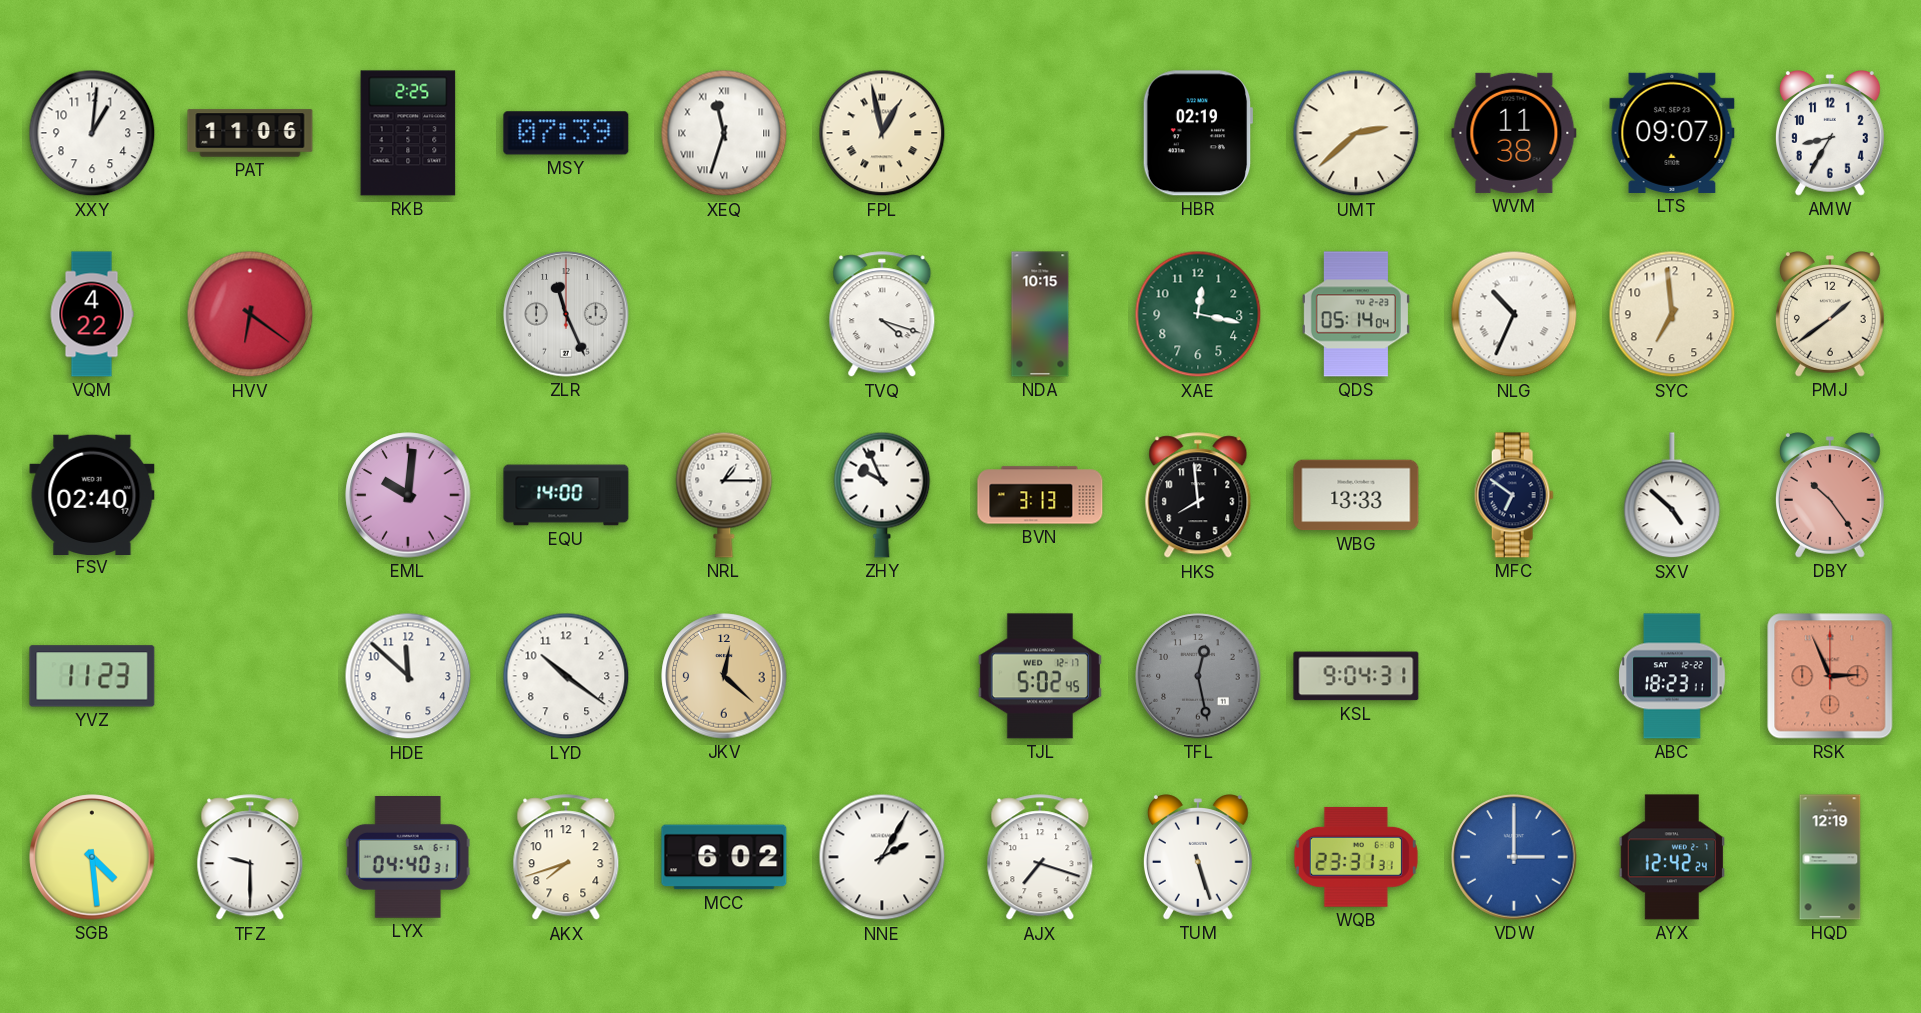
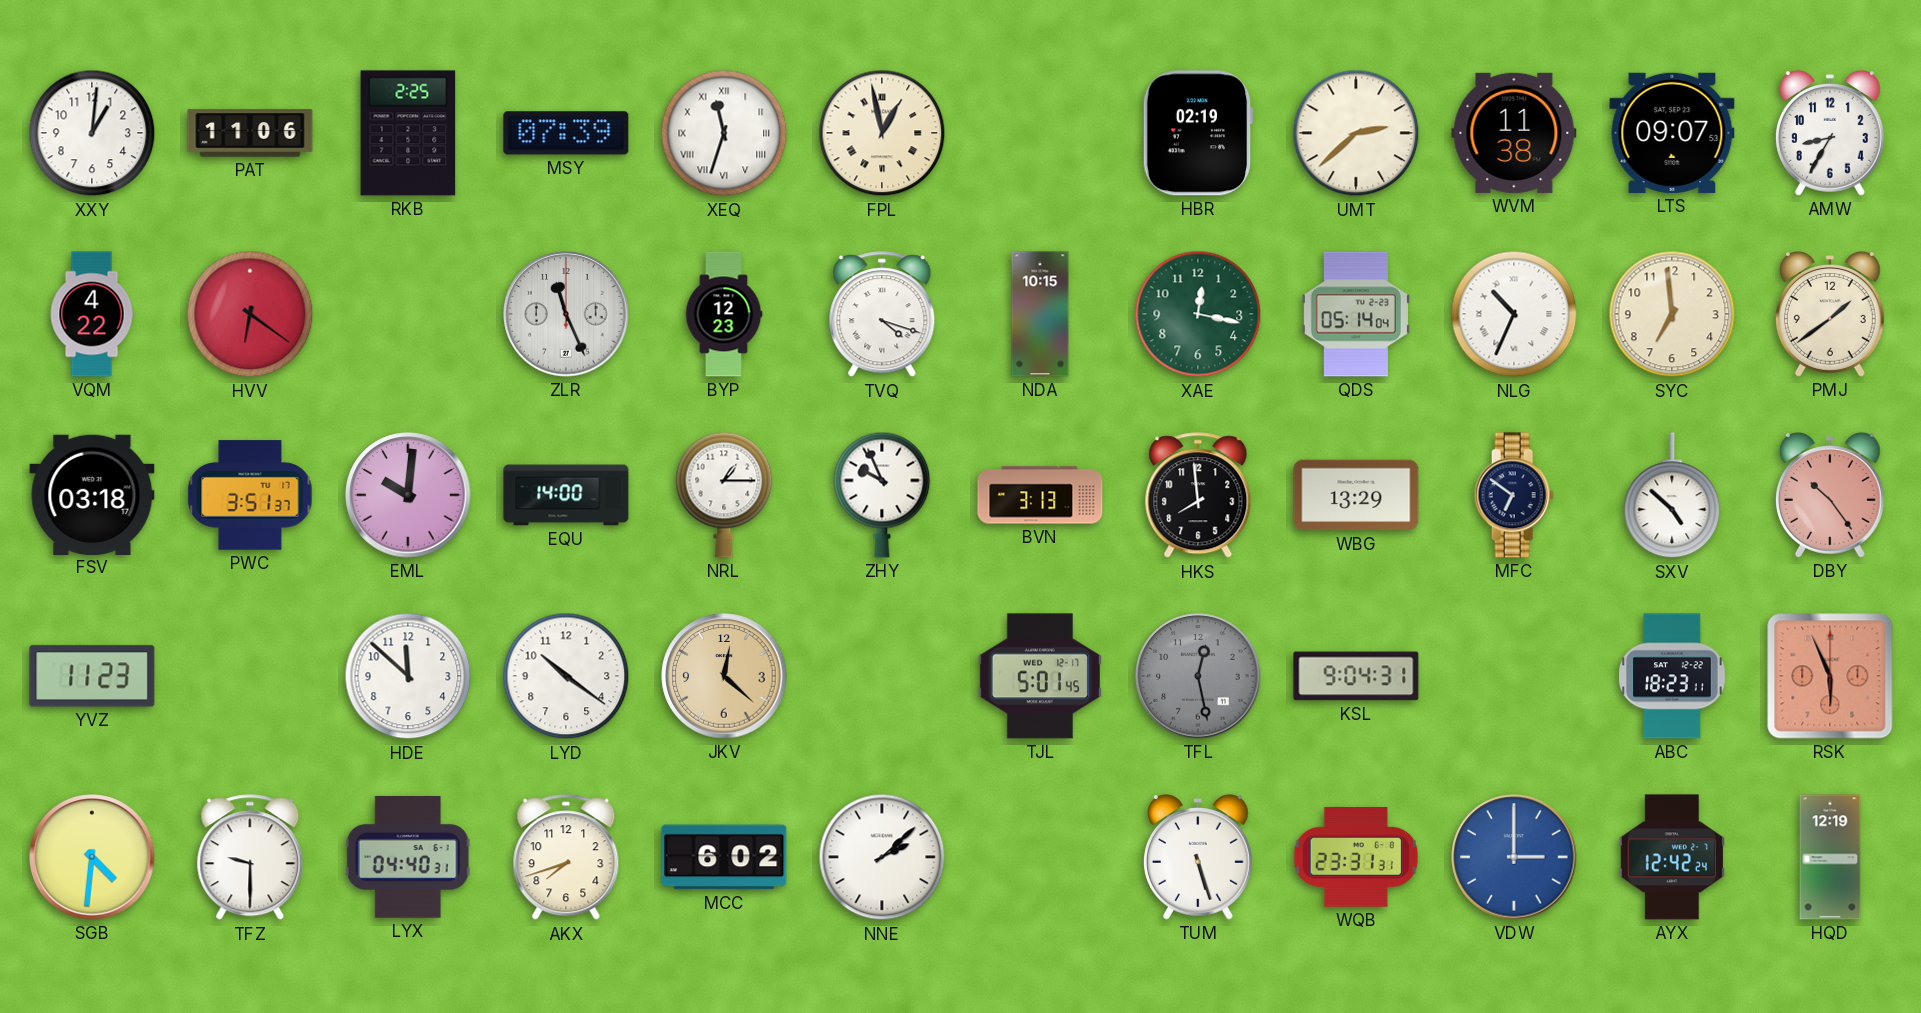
BYP: none -> 12:23
FSV: 02:40 -> 03:18
PWC: none -> 3:51
WBG: 13:33 -> 13:29
TJL: 5:02 -> 5:01
RSK: 2:56 -> 5:56
SGB: 4:29 -> 4:31
NNE: 2:05 -> 2:08
AJX: 7:18 -> none
